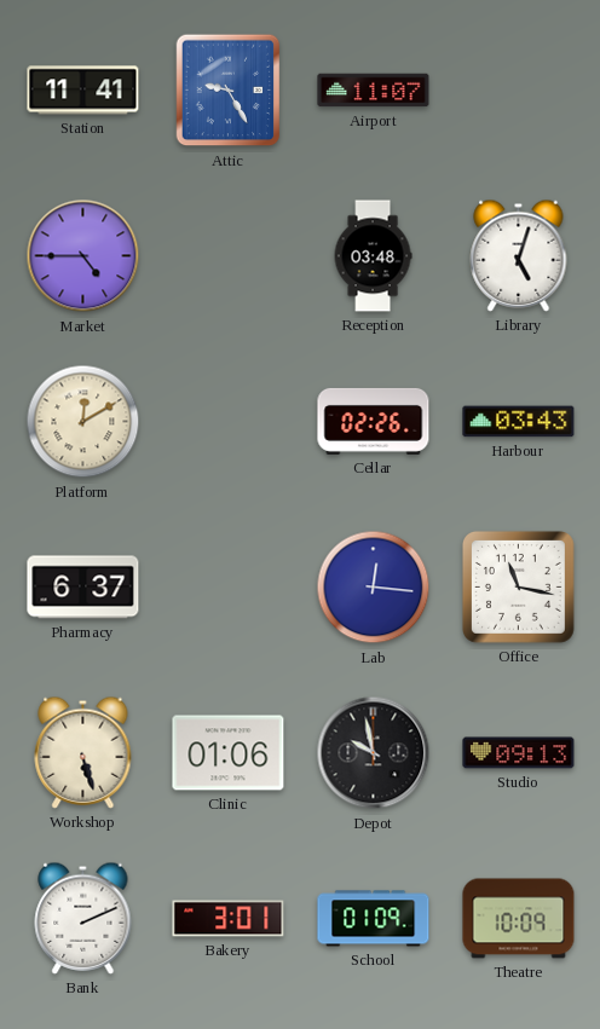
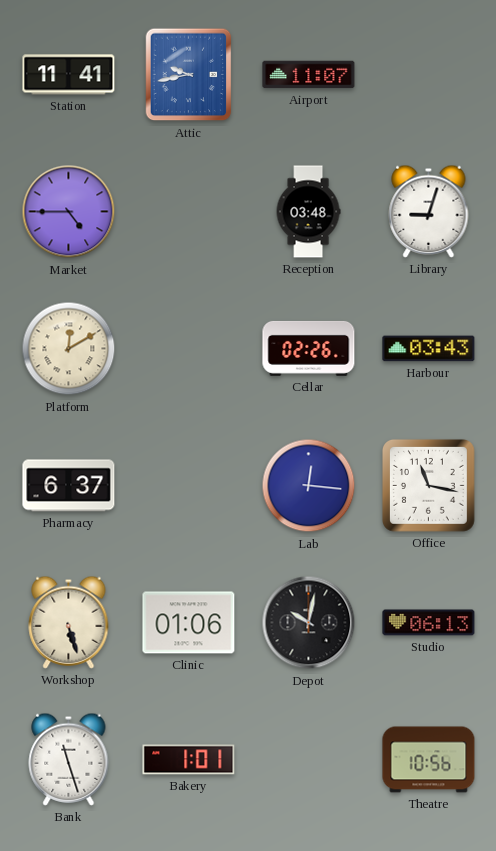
Attic: 9:25 -> 9:43
Library: 5:03 -> 9:03
Depot: 9:58 -> 10:02
Studio: 09:13 -> 06:13
Bank: 2:11 -> 11:27
Bakery: 3:01 -> 1:01
School: 01:09 -> none
Theatre: 10:09 -> 10:56
